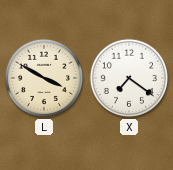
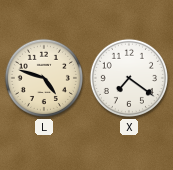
L: 3:50 -> 4:48
